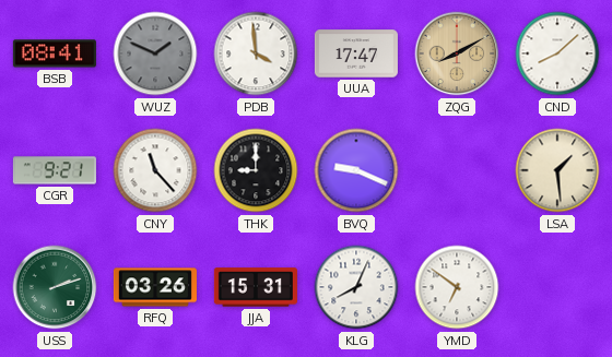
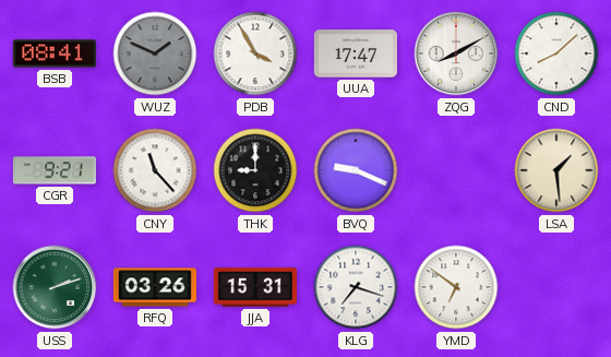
PDB: 3:59 -> 3:55
ZQG dial: champagne -> white
KLG: 8:04 -> 7:18
